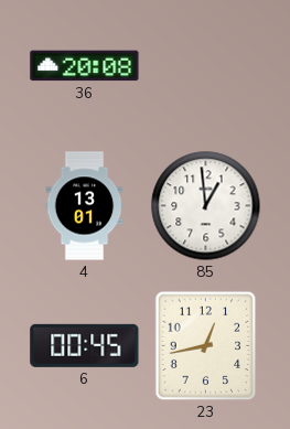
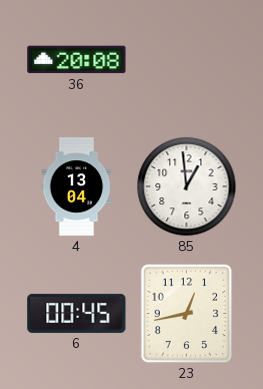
4: 13:01 -> 13:04
